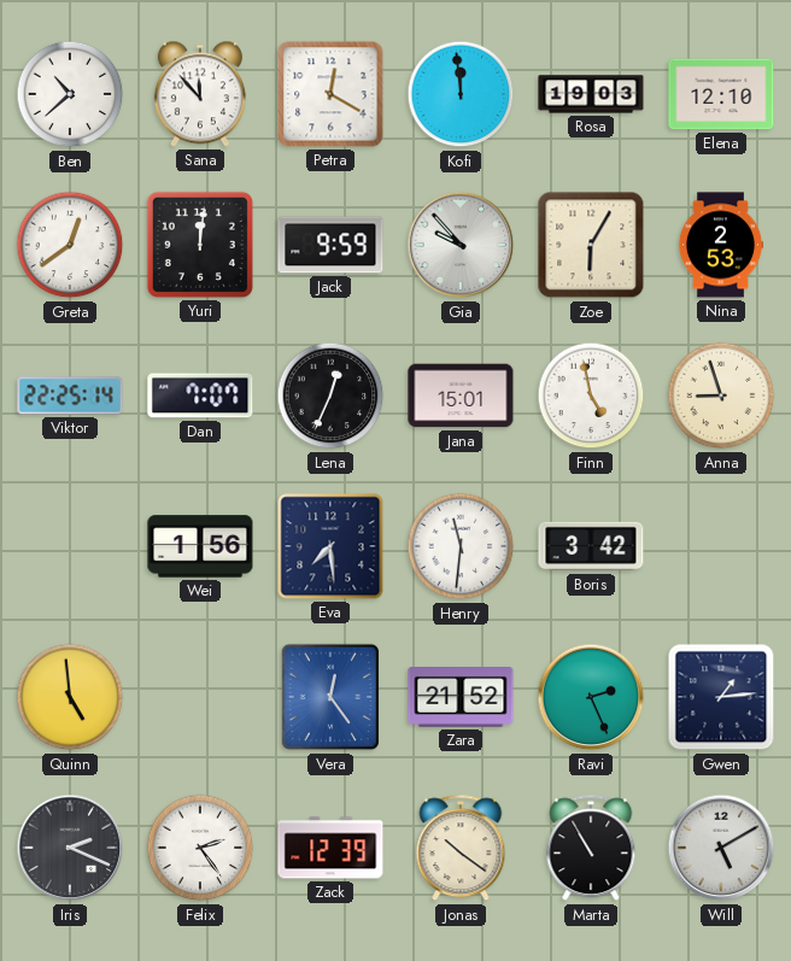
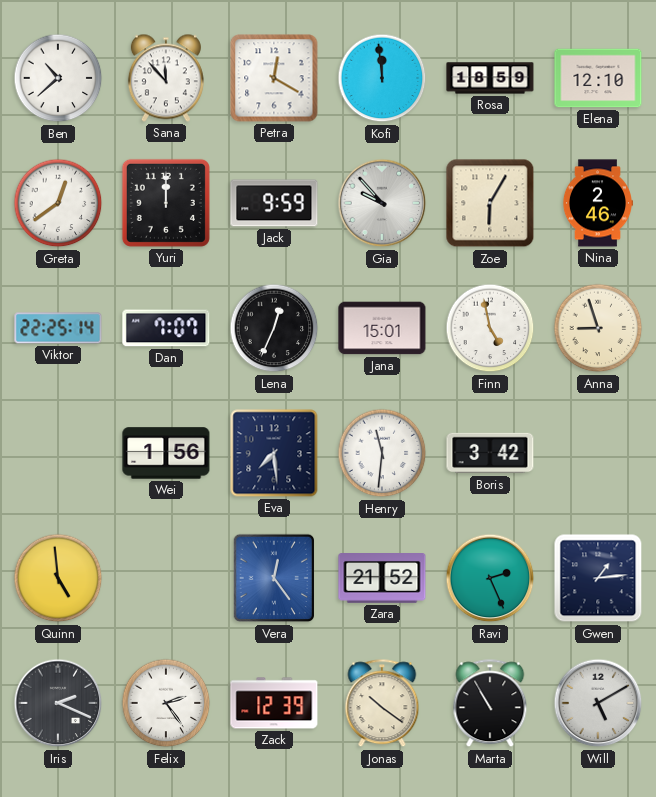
Rosa: 19:03 -> 18:59
Yuri: 12:01 -> 12:00
Nina: 2:53 -> 2:46
